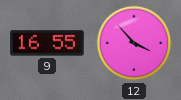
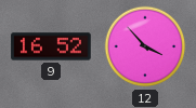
9: 16:55 -> 16:52
